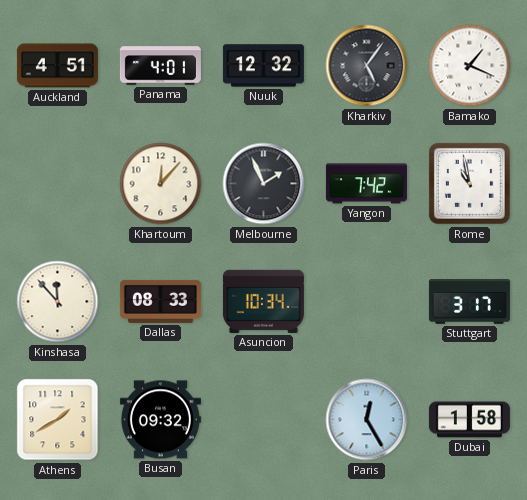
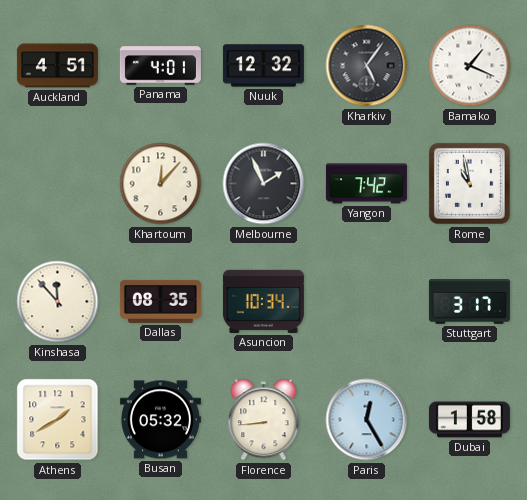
Dallas: 08:33 -> 08:35
Busan: 09:32 -> 05:32
Florence: none -> 8:44
